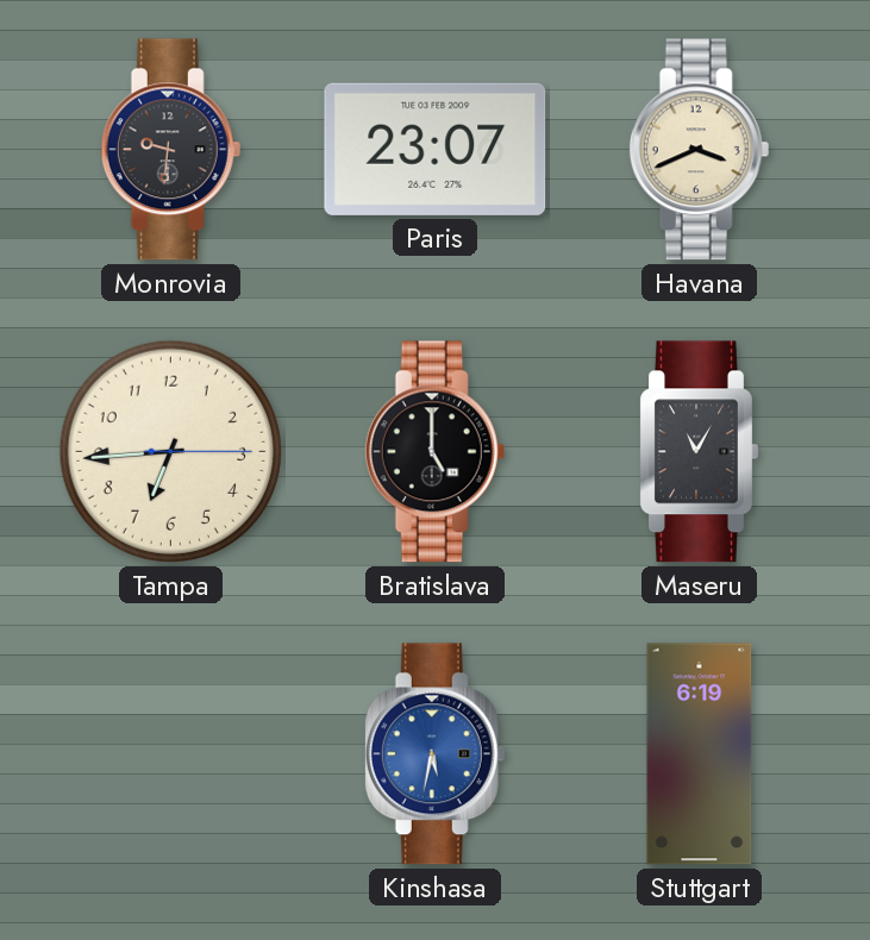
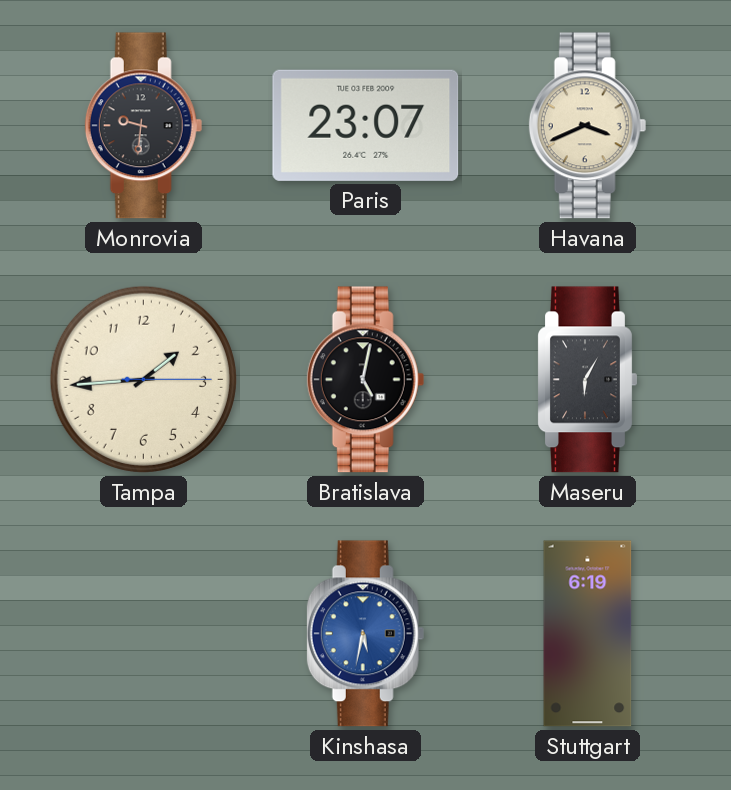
Tampa: 6:44 -> 1:44
Bratislava: 5:00 -> 5:02
Maseru: 11:05 -> 6:05
